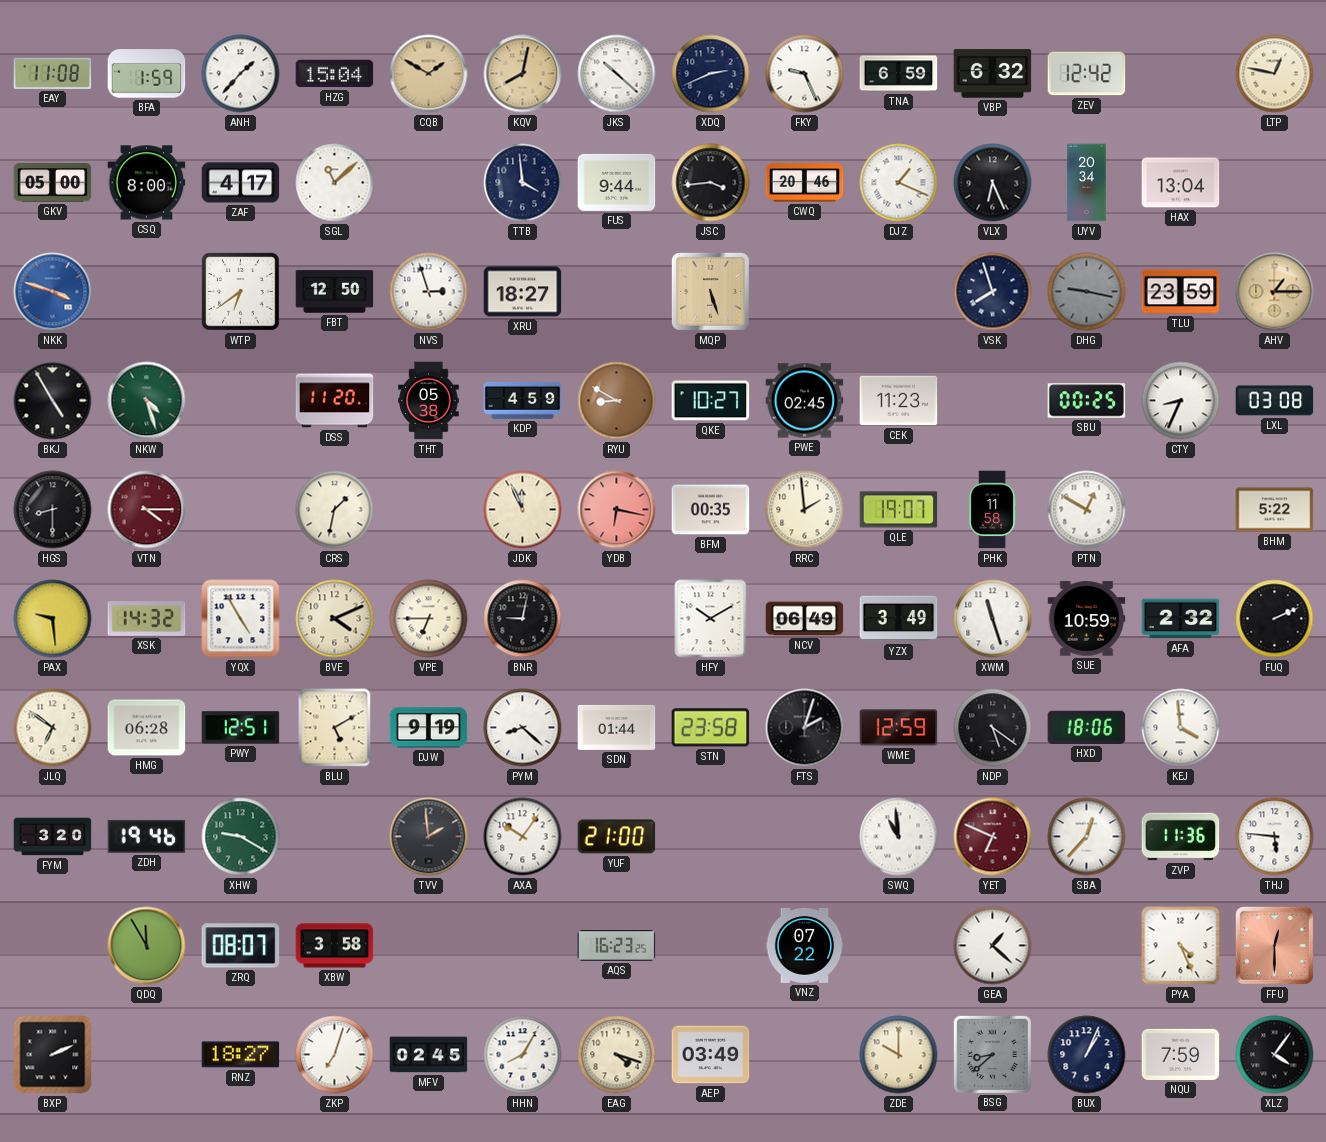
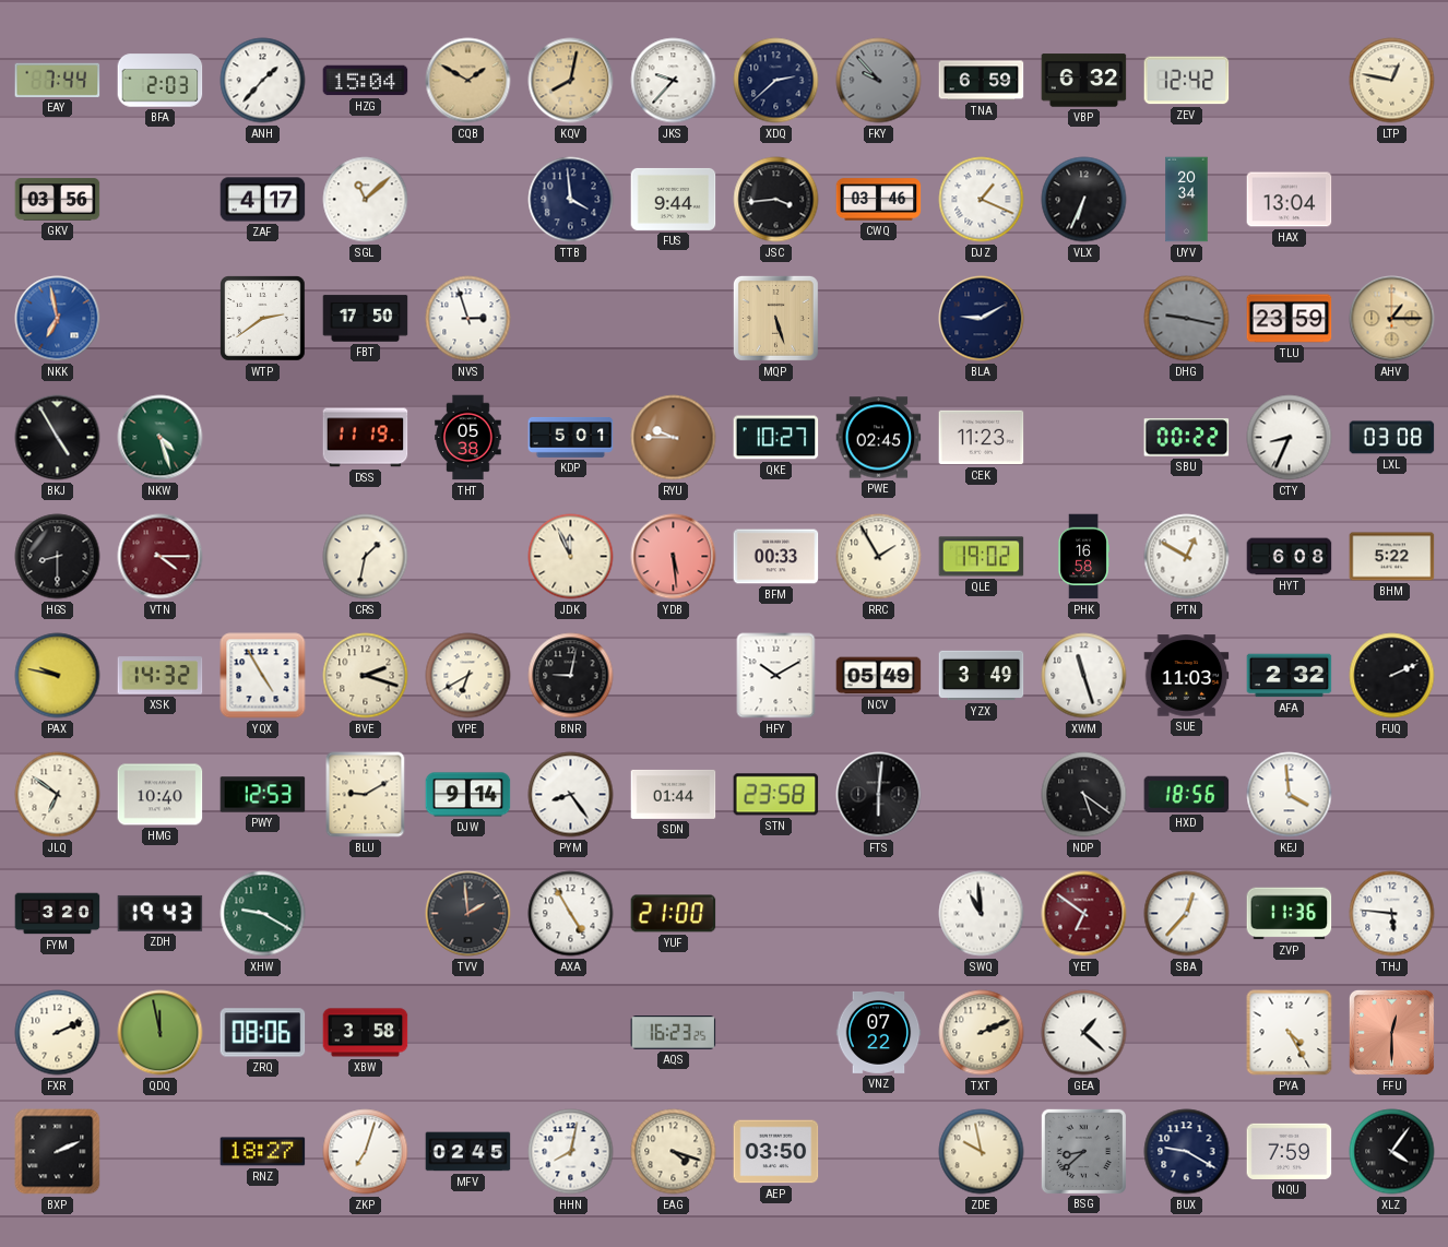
EAY: 11:08 -> 7:44
BFA: 1:59 -> 2:03
JKS: 10:22 -> 9:37
XDQ: 2:41 -> 2:38
FKY: 9:26 -> 9:53
FKY dial: white -> grey
GKV: 05:00 -> 03:56
CSQ: 8:00 -> none
CWQ: 20:46 -> 03:46
VLX: 6:26 -> 6:34
NKK: 3:48 -> 6:58
WTP: 6:39 -> 2:39
FBT: 12:50 -> 17:50
XRU: 18:27 -> none
BLA: none -> 9:10
VSK: 7:57 -> none
DSS: 11:20 -> 11:19
KDP: 4:59 -> 5:01
RYU: 8:50 -> 9:45
SBU: 00:25 -> 00:22
YDB: 6:17 -> 5:29
BFM: 00:35 -> 00:33
RRC: 1:59 -> 1:55
QLE: 19:07 -> 19:02
PHK: 11:58 -> 16:58
HYT: none -> 6:08
PAX: 9:29 -> 9:47
BVE: 4:11 -> 2:18
VPE: 6:45 -> 6:40
NCV: 06:49 -> 05:49
SUE: 10:59 -> 11:03
HMG: 06:28 -> 10:40
PWY: 12:51 -> 12:53
BLU: 5:10 -> 9:10
DJW: 9:19 -> 9:14
PYM: 8:22 -> 8:24
FTS: 2:03 -> 6:01
WME: 12:59 -> none
HXD: 18:06 -> 18:56
ZDH: 19:46 -> 19:43
AXA: 10:06 -> 4:55
YET: 6:49 -> 6:51
FXR: none -> 2:11
QDQ: 11:55 -> 11:58
ZRQ: 08:07 -> 08:06
TXT: none -> 2:11
PYA: 4:26 -> 4:25
HHN: 8:05 -> 8:02
AEP: 03:49 -> 03:50
ZDE: 10:00 -> 9:58
BUX: 1:04 -> 9:20
